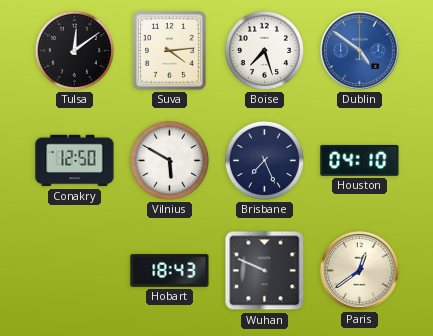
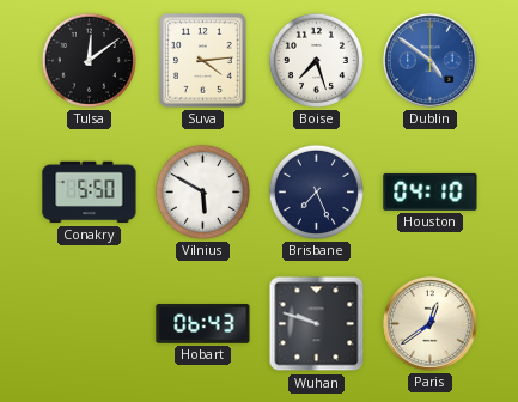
Conakry: 12:50 -> 5:50
Hobart: 18:43 -> 06:43
Wuhan: 9:49 -> 9:48
